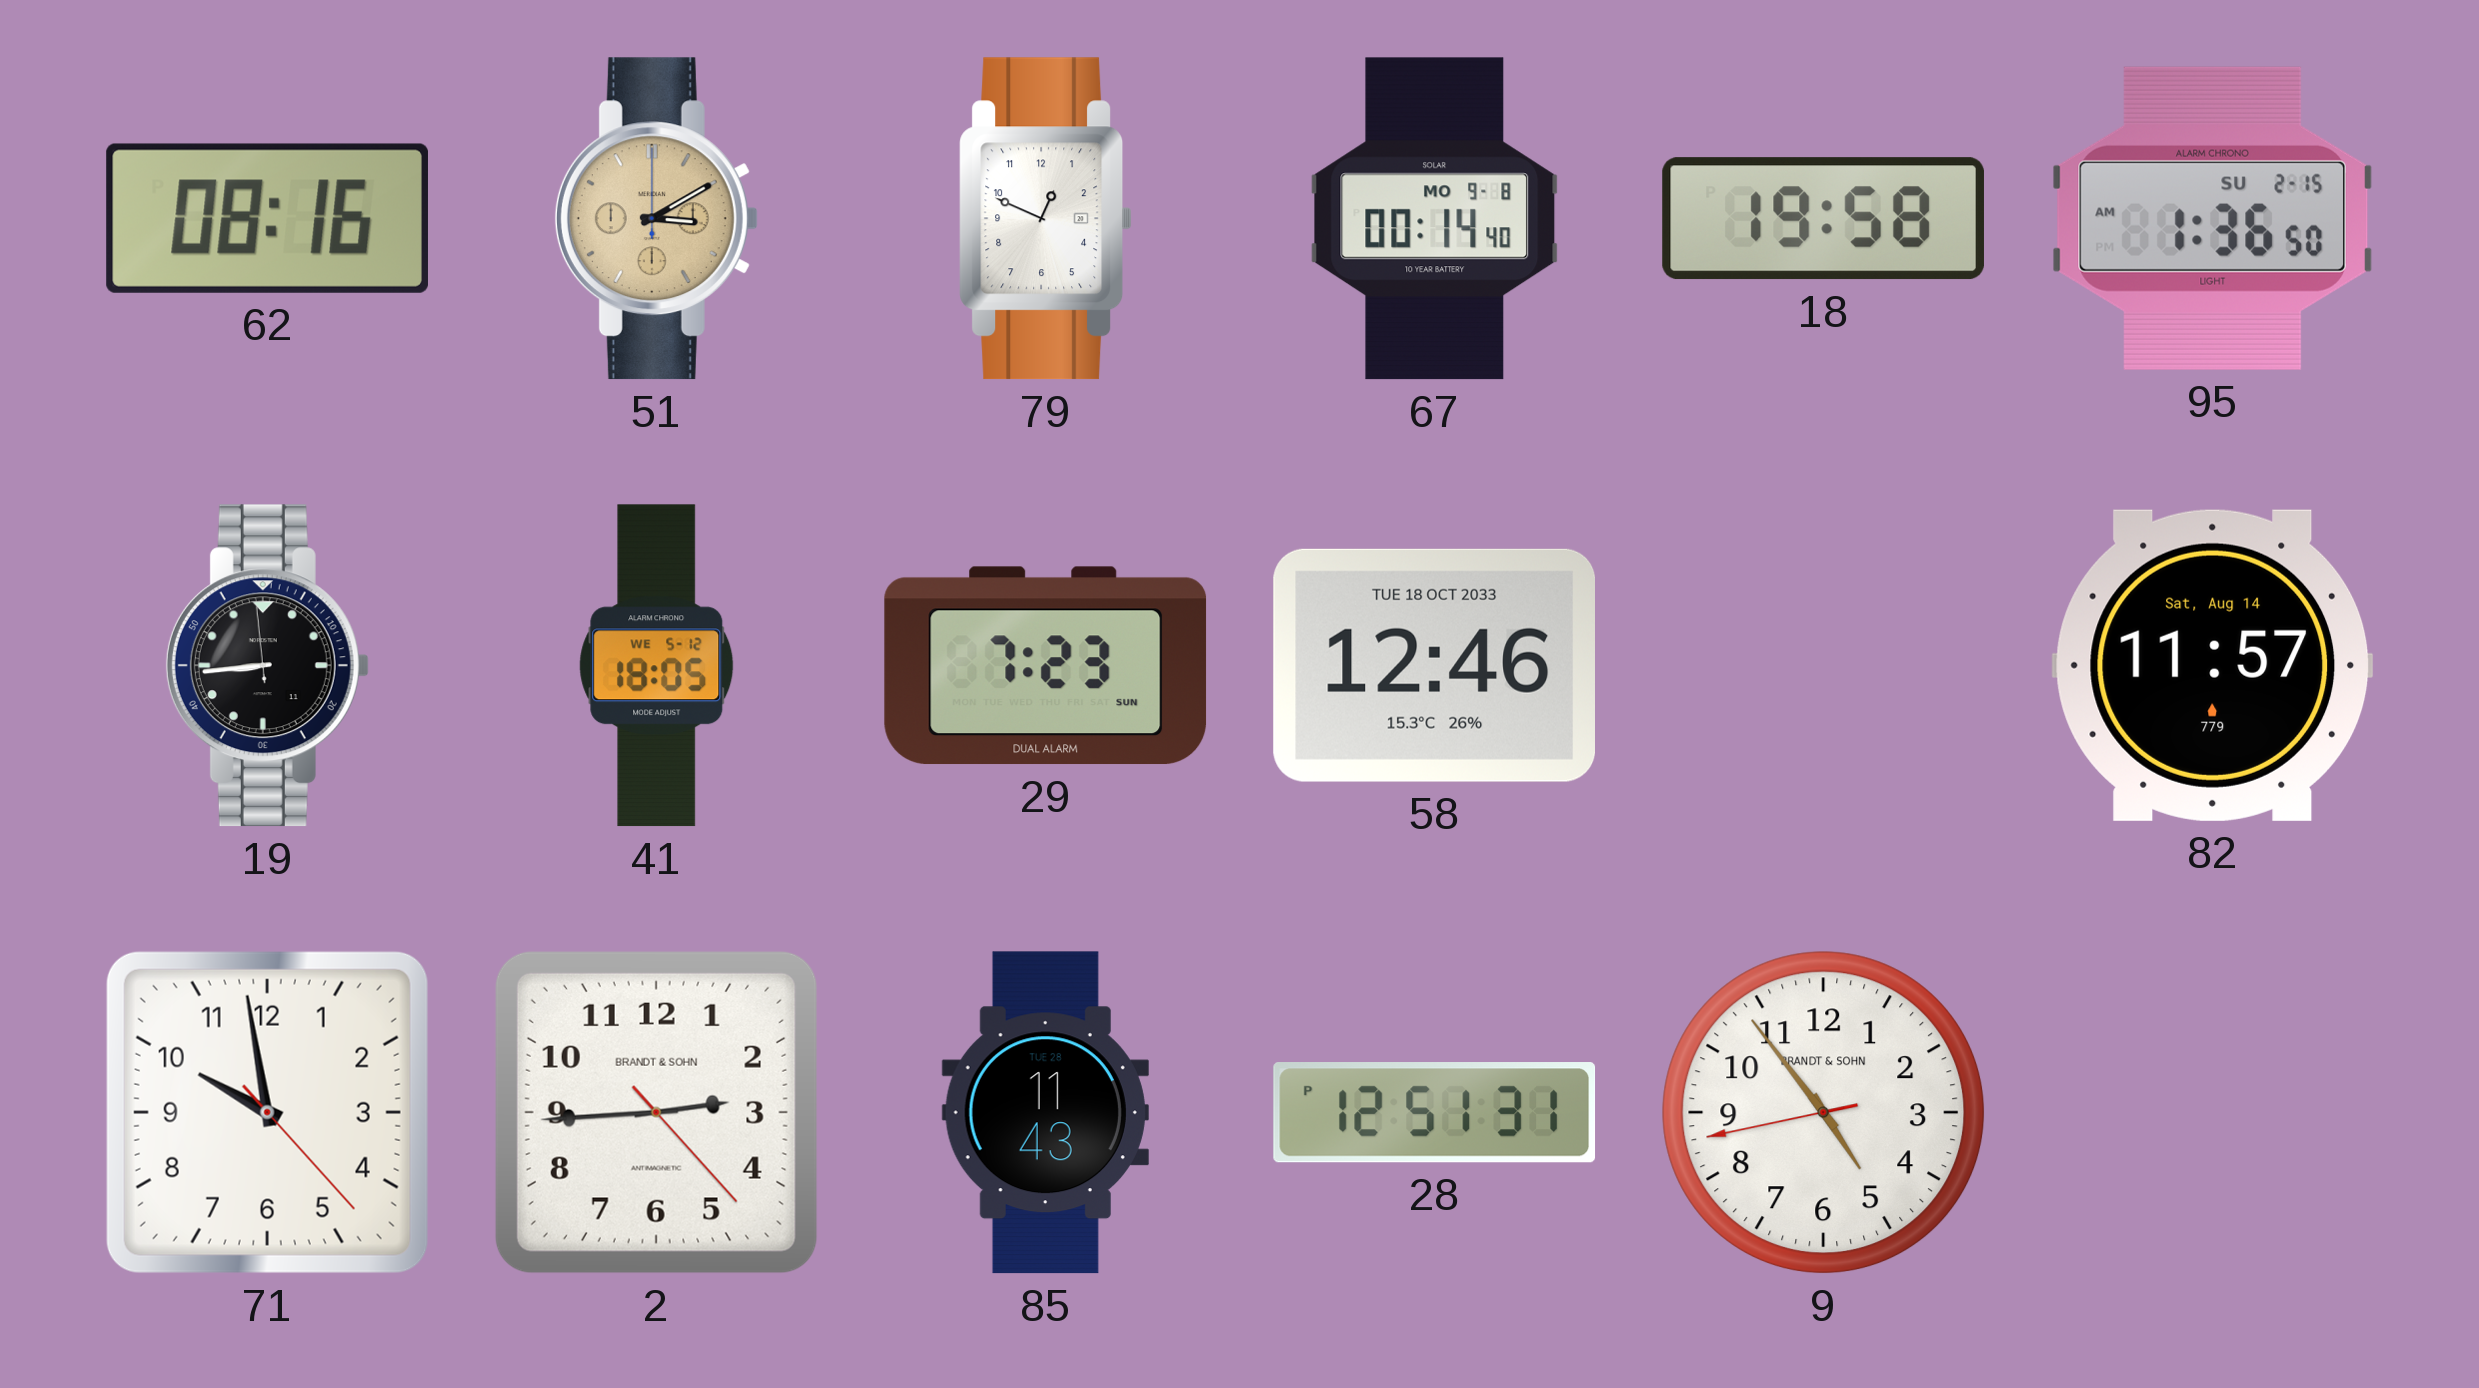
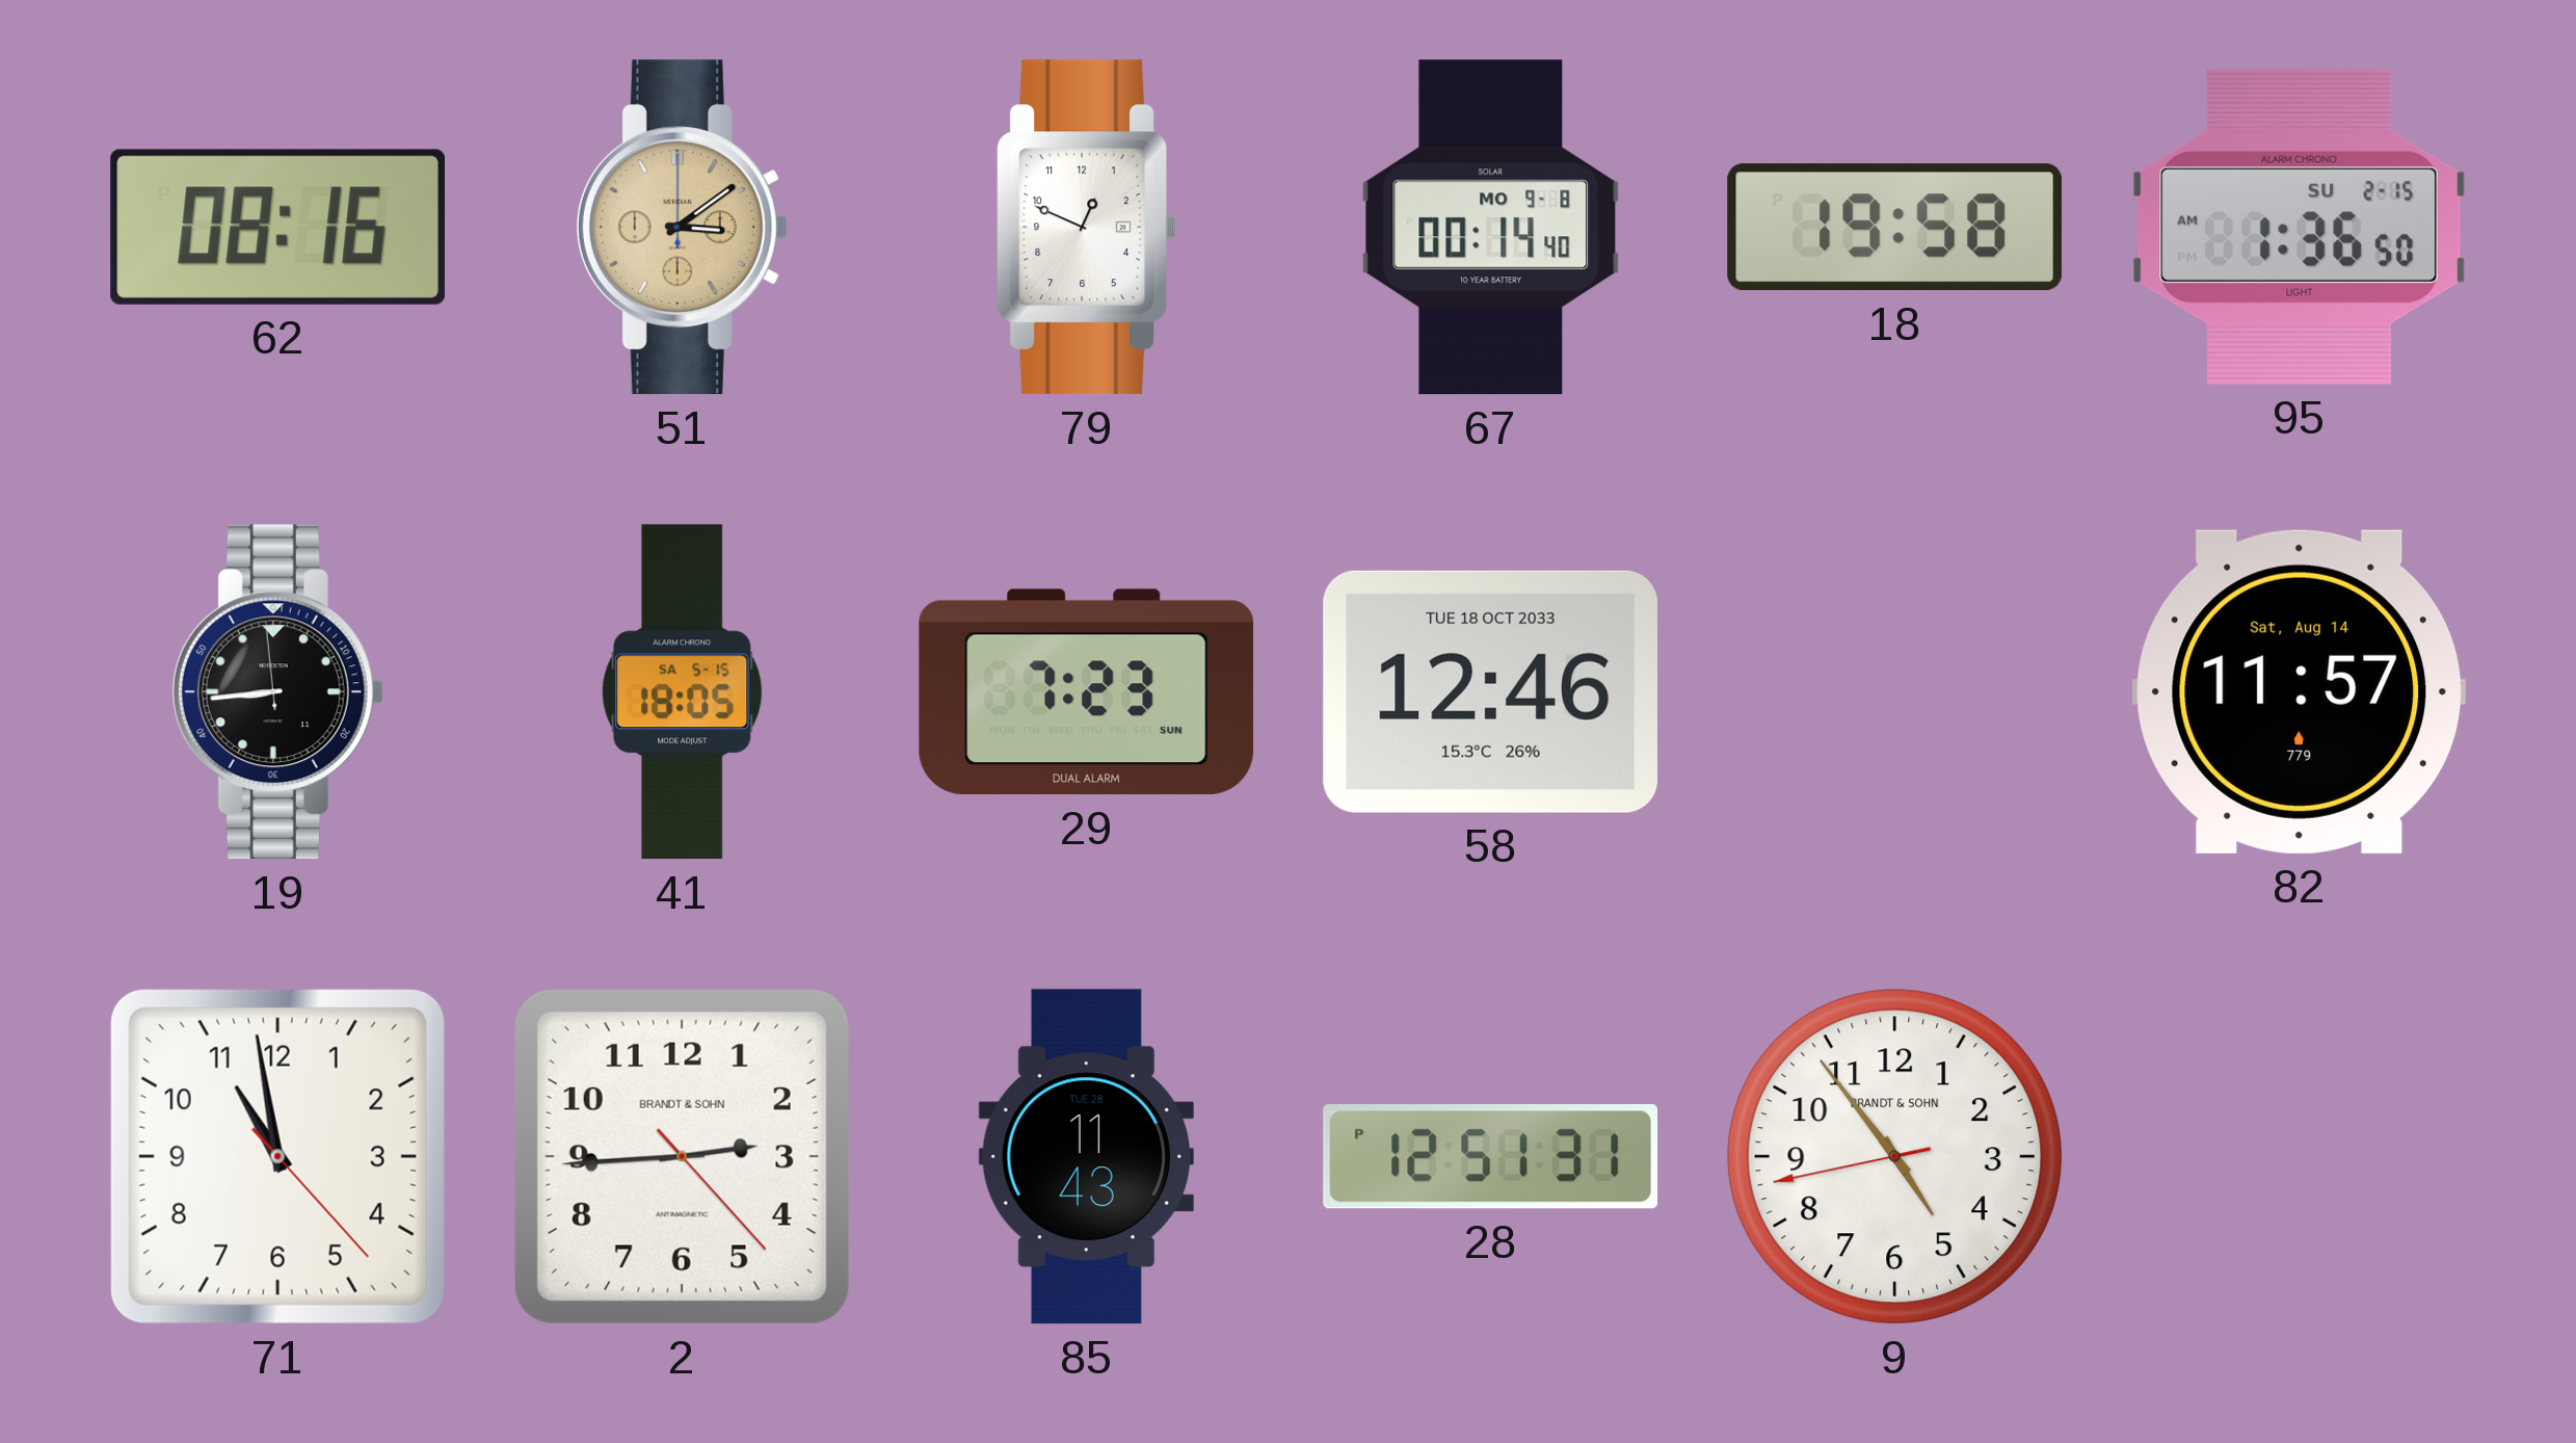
51: 3:10 -> 3:09
41 date: WE 5-12 -> SA 5-15
71: 9:58 -> 10:58
